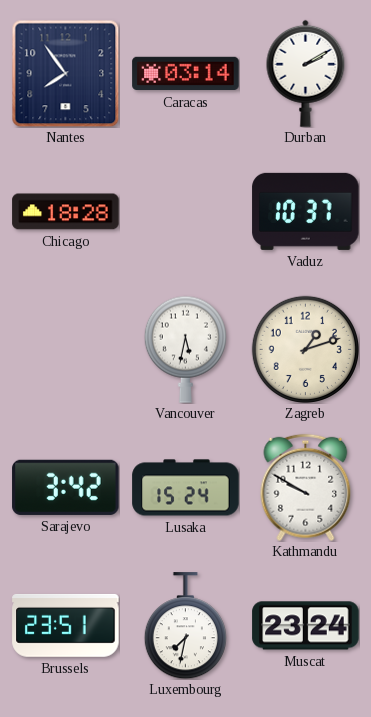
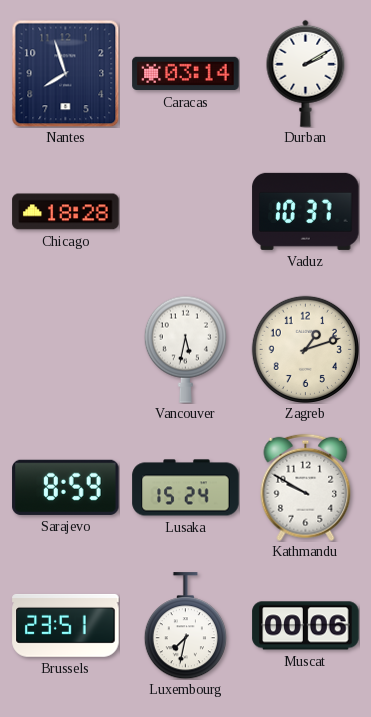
Nantes: 7:54 -> 7:57
Sarajevo: 3:42 -> 8:59
Muscat: 23:24 -> 00:06
